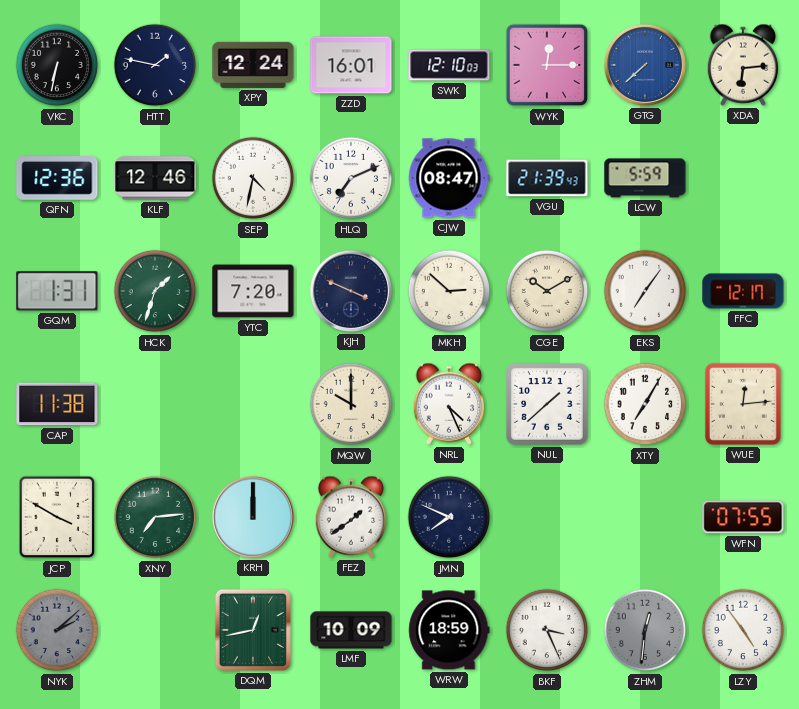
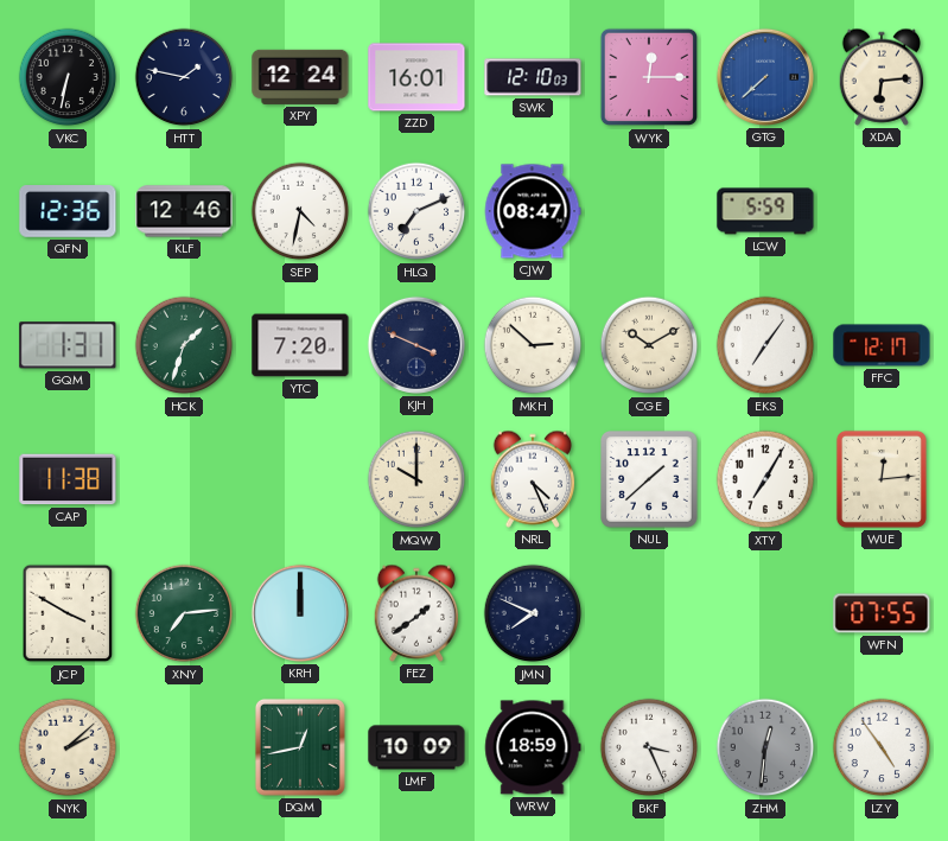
VGU: 21:39 -> none
NYK dial: grey -> cream
